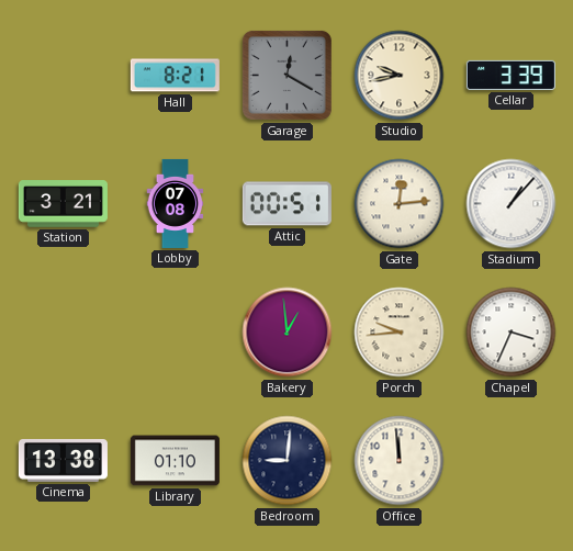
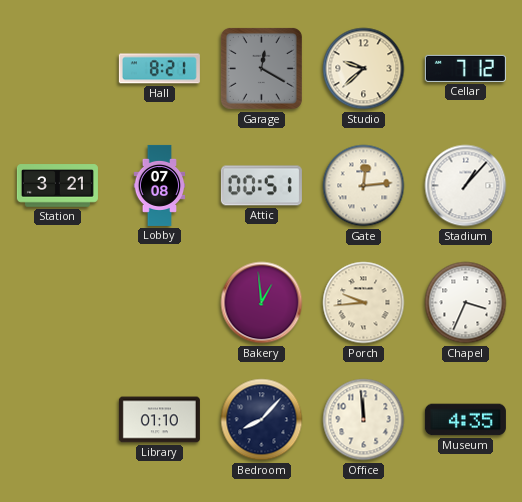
Studio: 9:43 -> 9:38
Cellar: 3:39 -> 7:12
Cinema: 13:38 -> none
Bedroom: 9:01 -> 8:07
Museum: none -> 4:35
